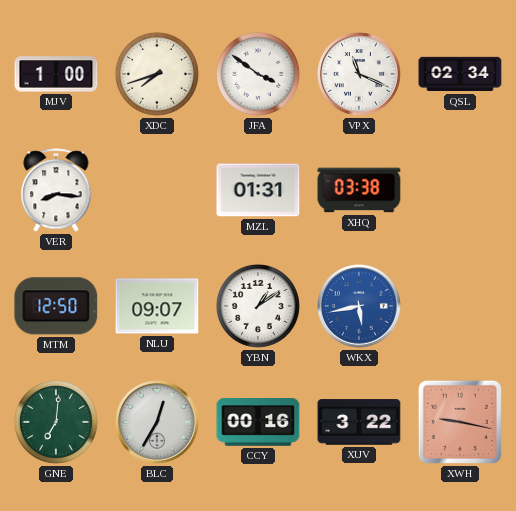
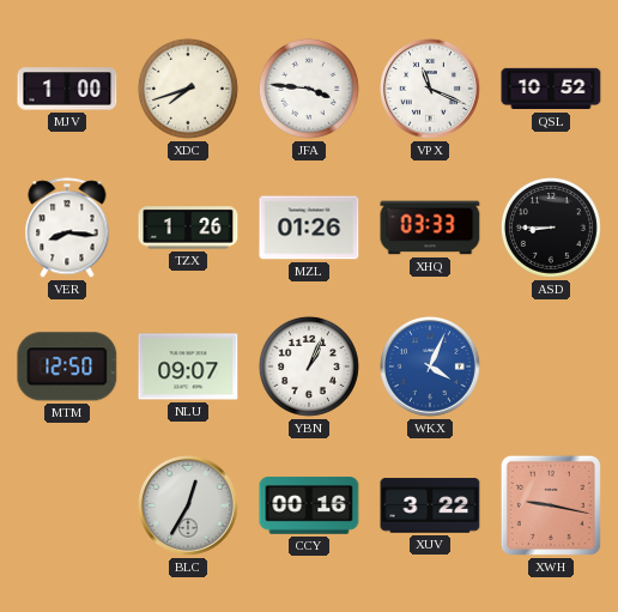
JFA: 3:51 -> 3:46
QSL: 02:34 -> 10:52
TZX: none -> 1:26
MZL: 01:31 -> 01:26
XHQ: 03:38 -> 03:33
ASD: none -> 8:45
YBN: 1:09 -> 1:04
WKX: 5:43 -> 4:04
GNE: 7:01 -> none
